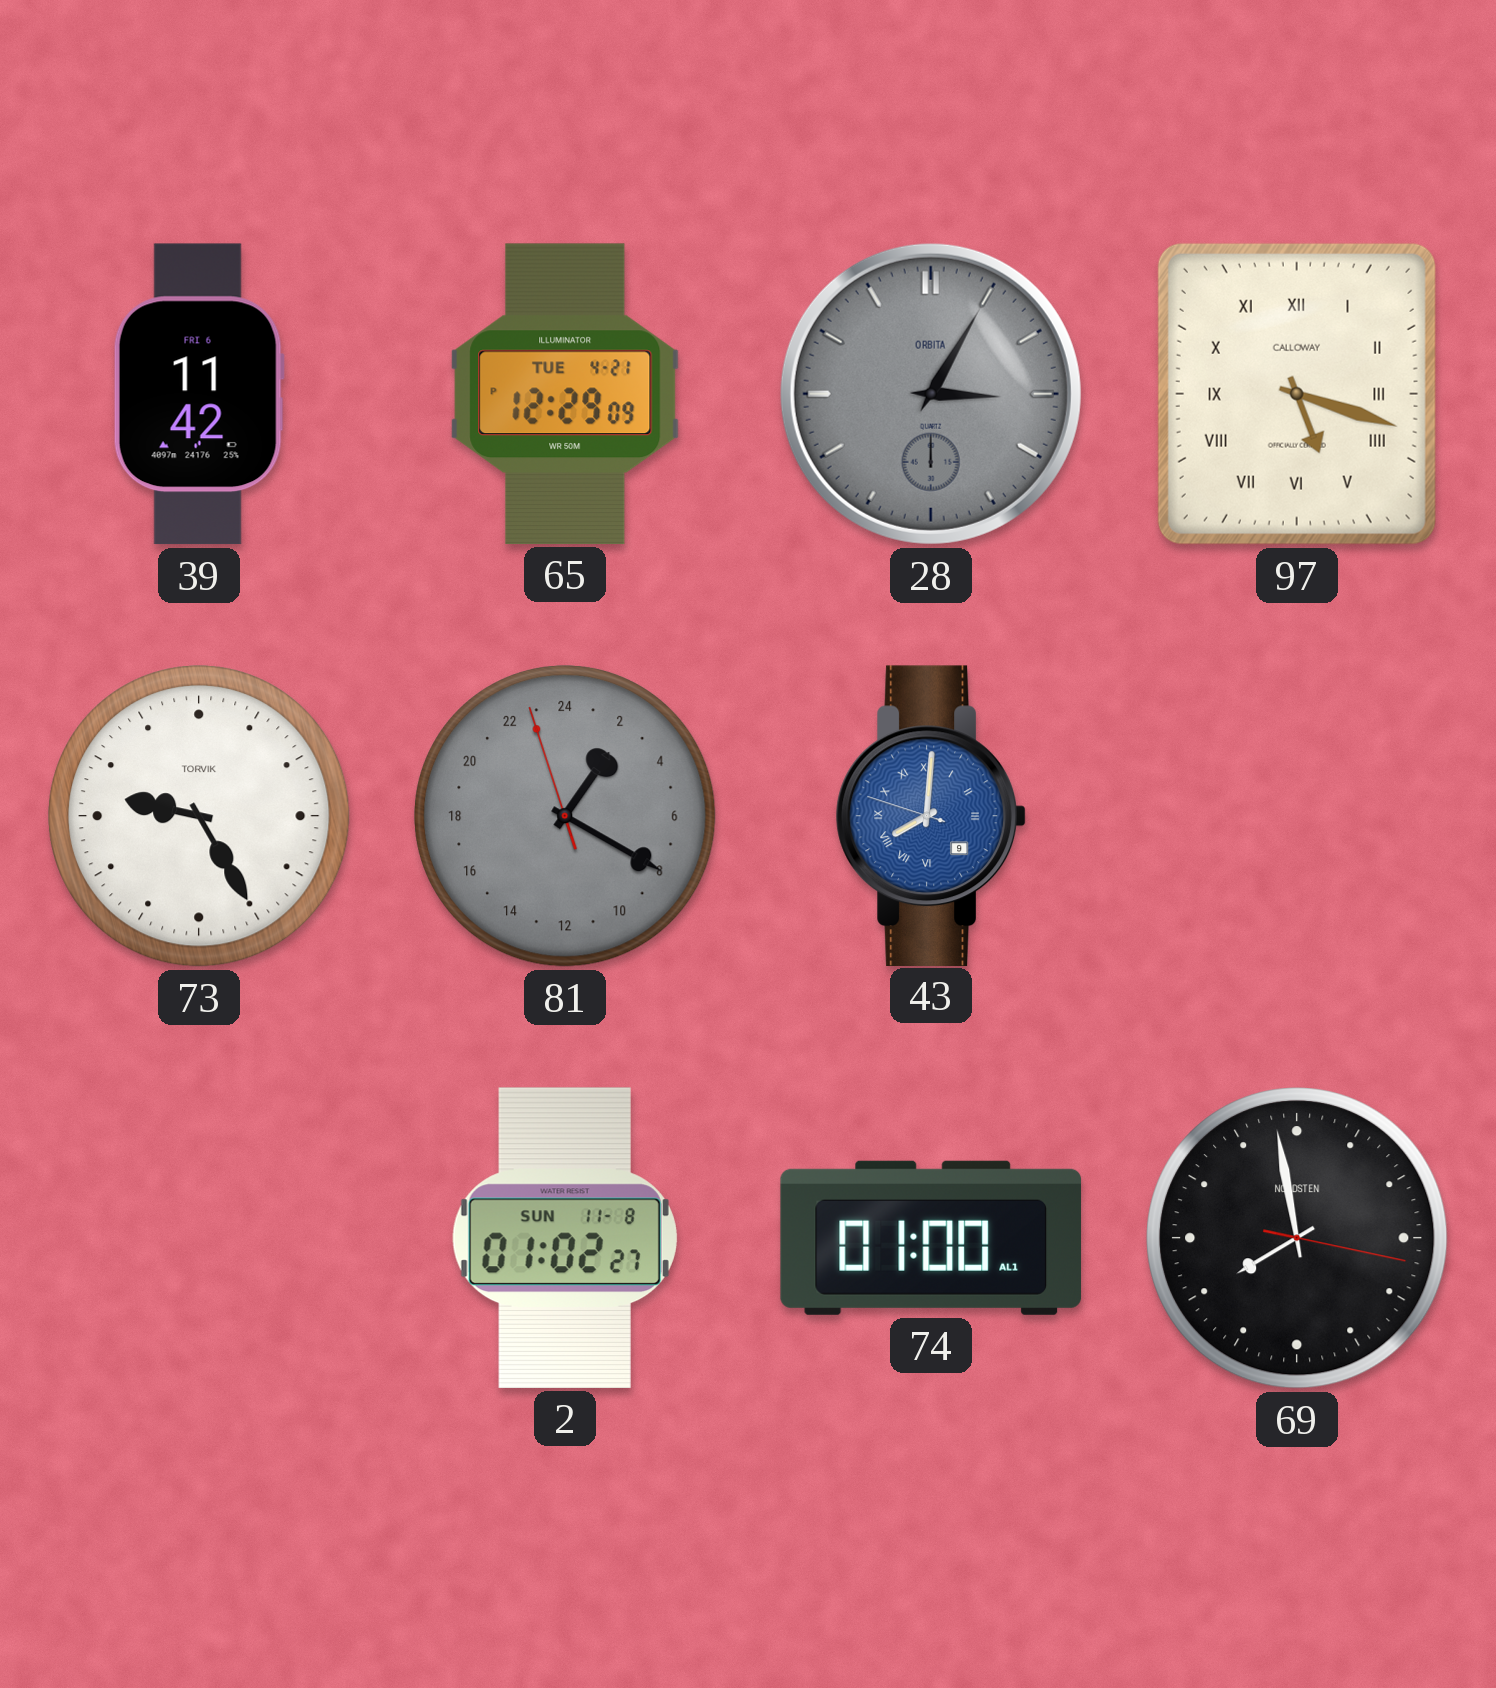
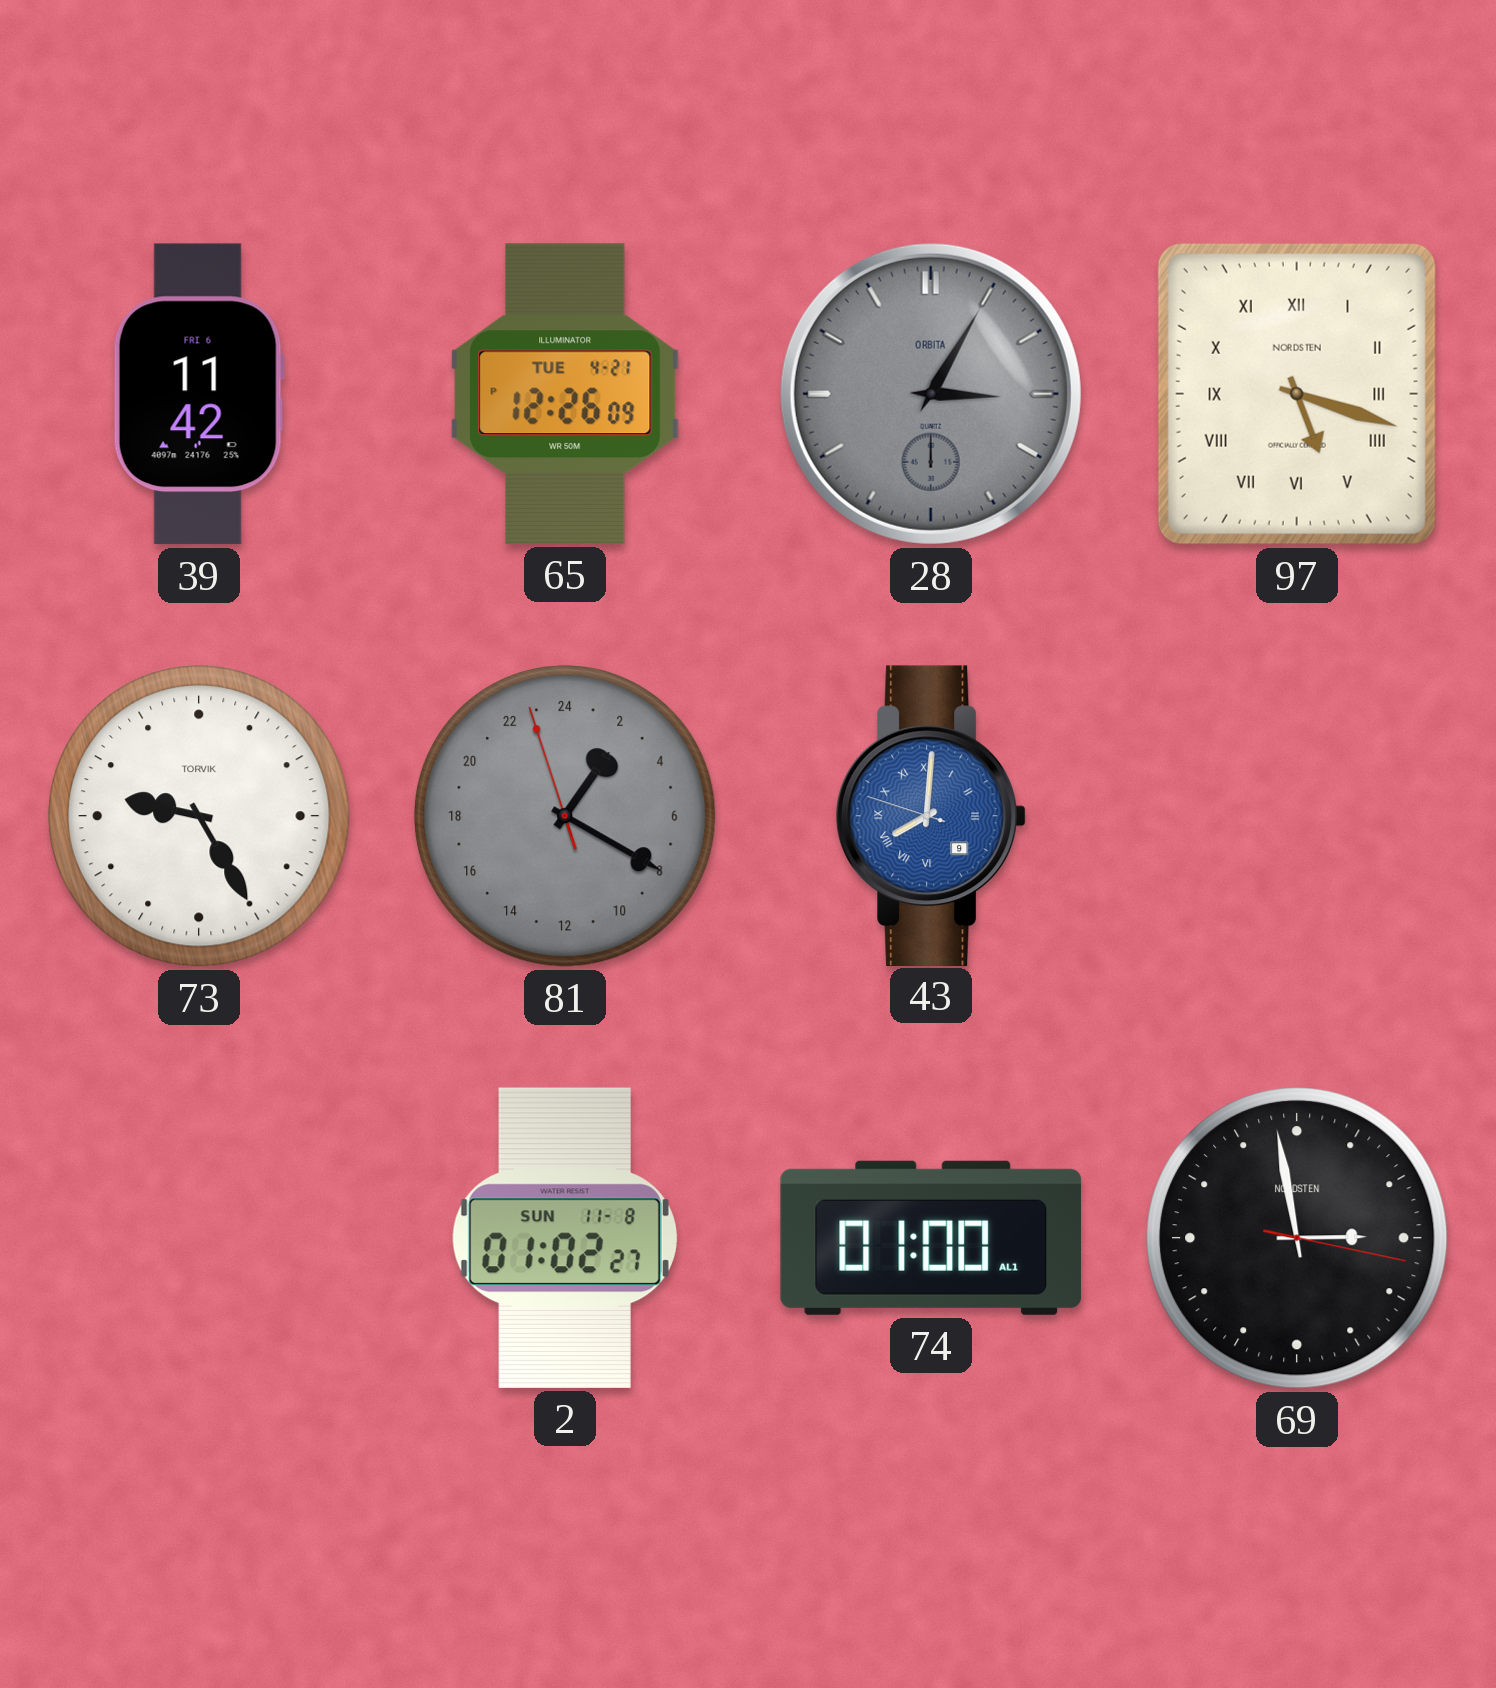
65: 12:29 -> 12:26
97 brand: CALLOWAY -> NORDSTEN
69: 7:58 -> 2:58
